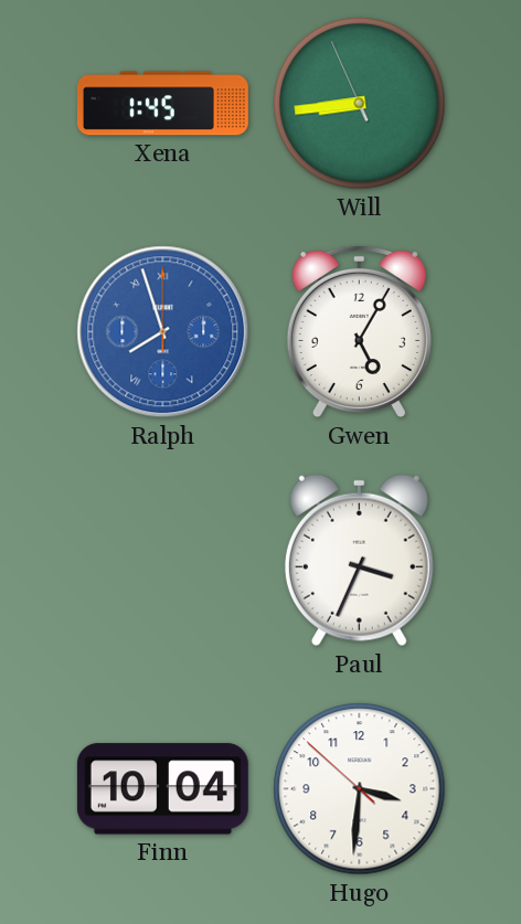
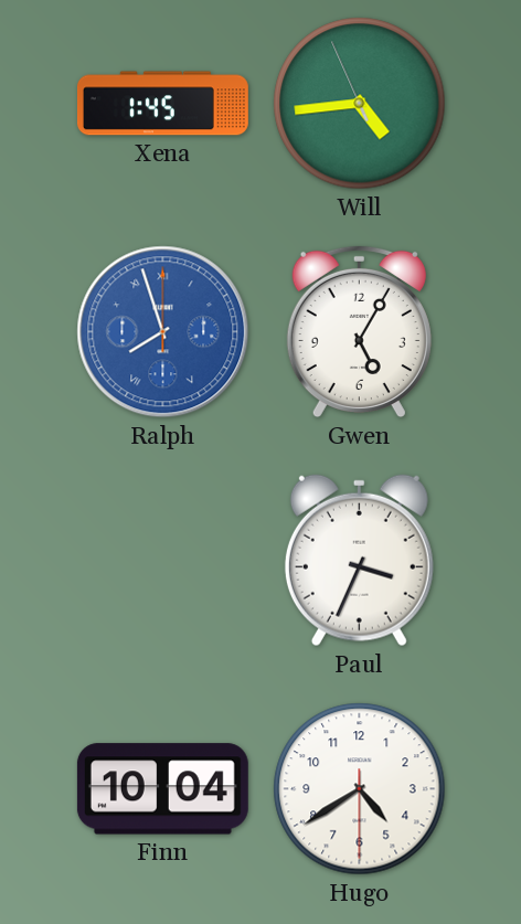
Will: 8:43 -> 4:43
Hugo: 3:30 -> 4:39
